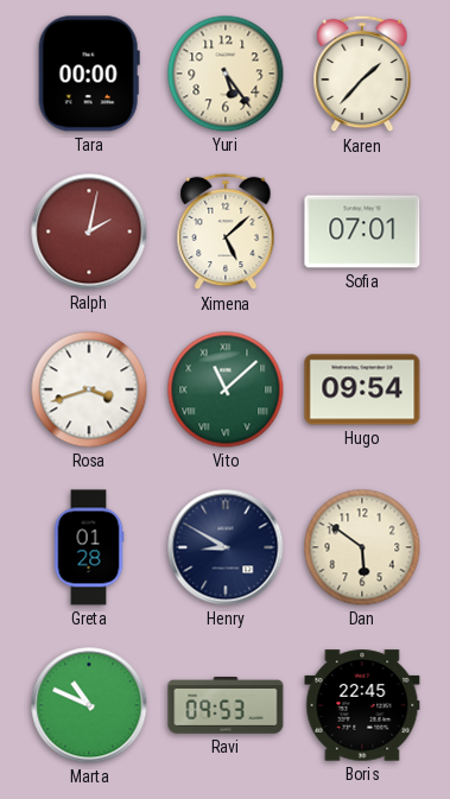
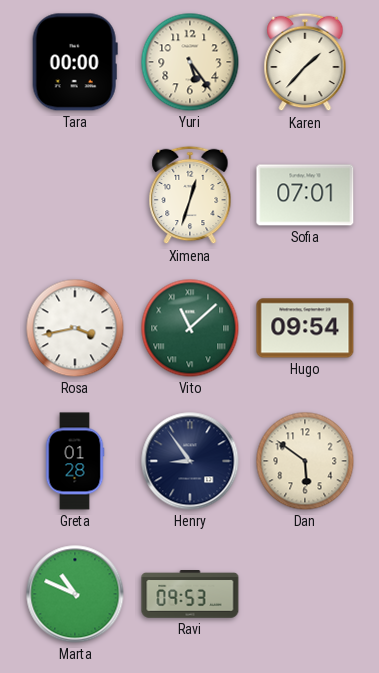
Ralph: 2:02 -> none
Ximena: 5:08 -> 12:33
Rosa: 3:42 -> 3:43
Henry: 8:50 -> 8:54
Boris: 22:45 -> none
